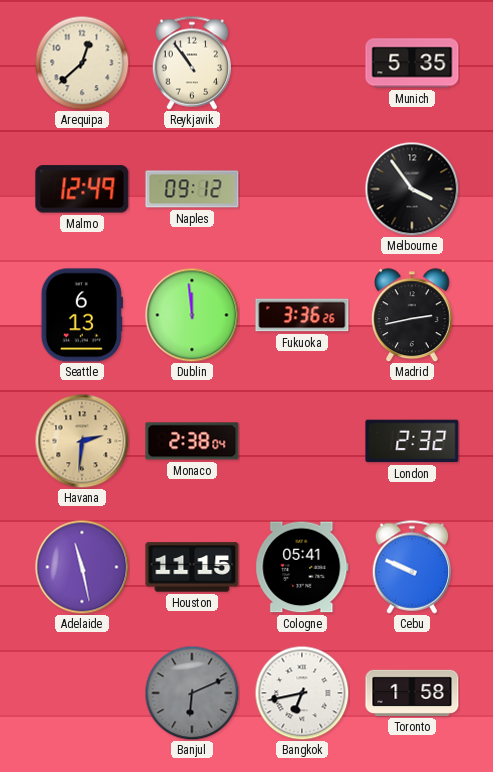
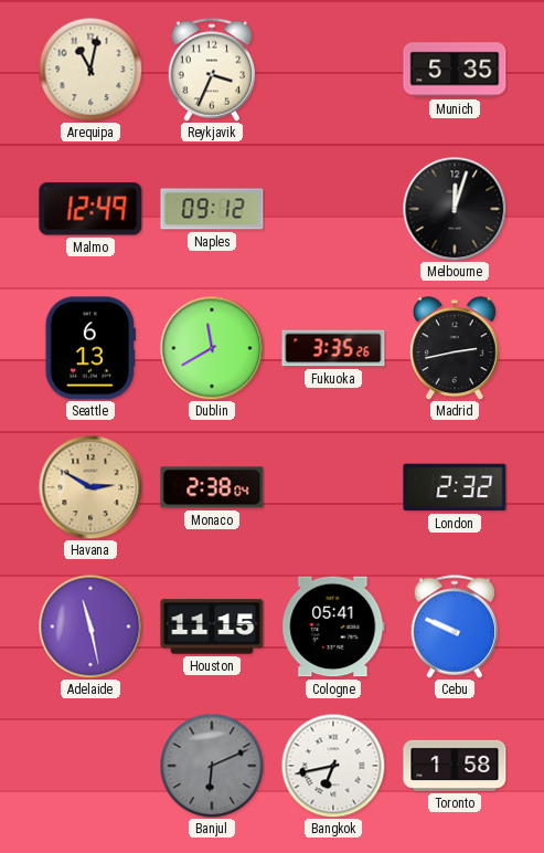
Arequipa: 12:38 -> 11:02
Reykjavik: 10:54 -> 3:34
Melbourne: 3:54 -> 12:03
Dublin: 11:59 -> 11:40
Fukuoka: 3:36 -> 3:35
Havana: 2:31 -> 2:50
